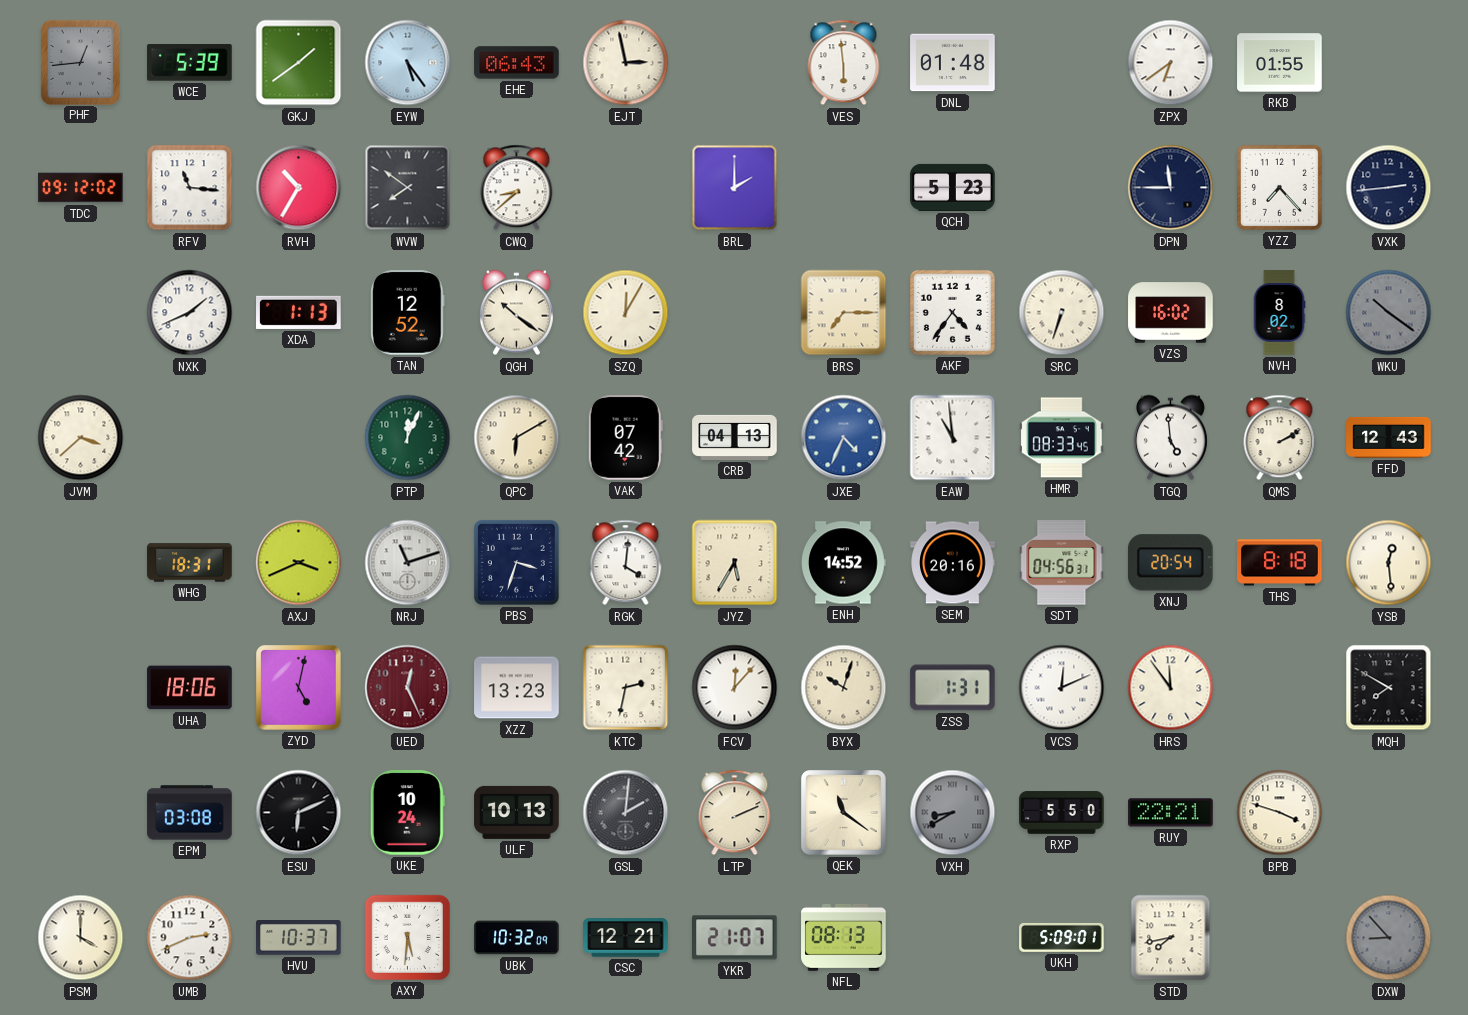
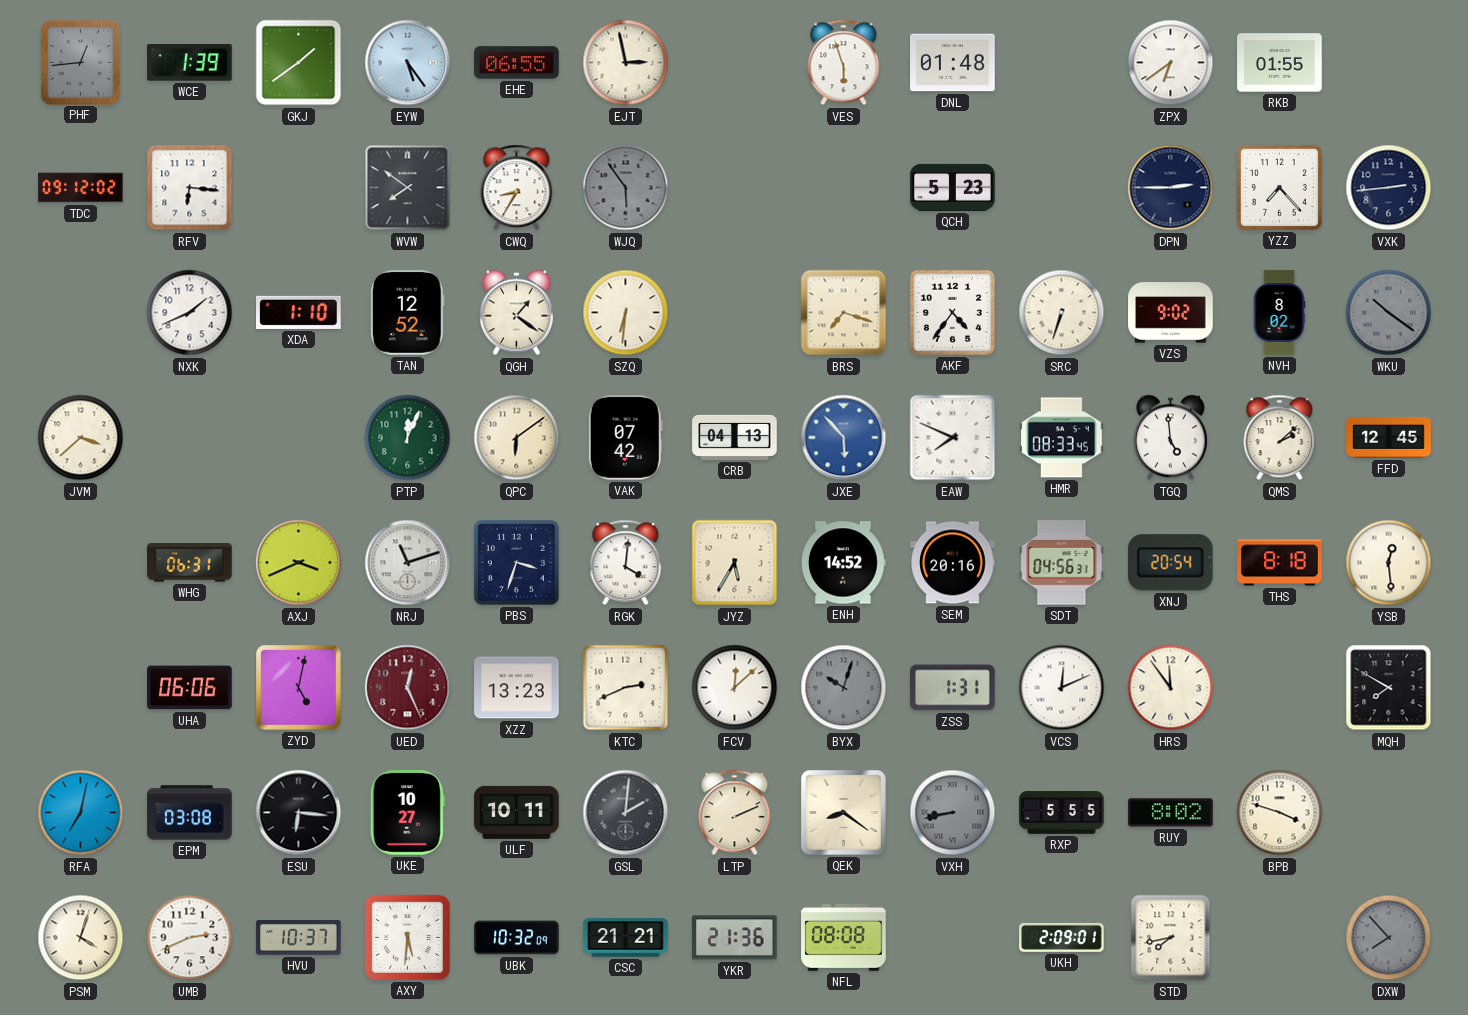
WCE: 5:39 -> 1:39
EHE: 06:43 -> 06:55
VES: 5:59 -> 5:57
RFV: 11:16 -> 6:16
RVH: 10:35 -> none
CWQ: 8:38 -> 8:35
WJQ: none -> 5:54
BRL: 2:00 -> none
DPN: 11:45 -> 2:45
XDA: 1:13 -> 1:10
QGH: 10:21 -> 1:21
SZQ: 12:05 -> 6:31
BRS: 7:15 -> 7:18
VZS: 16:02 -> 9:02
QPC: 6:10 -> 6:09
JXE: 4:34 -> 5:53
EAW: 10:59 -> 7:49
QMS: 2:10 -> 2:08
FFD: 12:43 -> 12:45
WHG: 18:31 -> 06:31
UHA: 18:06 -> 06:06
KTC: 2:32 -> 2:41
FCV: 12:07 -> 12:08
BYX dial: cream -> grey
RFA: none -> 7:02
ESU: 6:11 -> 6:16
UKE: 10:24 -> 10:27
ULF: 10:13 -> 10:11
QEK: 11:21 -> 8:21
VXH: 8:40 -> 8:43
RXP: 5:50 -> 5:55
RUY: 22:21 -> 8:02
PSM: 4:00 -> 4:03
CSC: 12:21 -> 21:21
YKR: 21:07 -> 21:36
NFL: 08:13 -> 08:08
UKH: 5:09 -> 2:09
DXW: 8:53 -> 7:53
